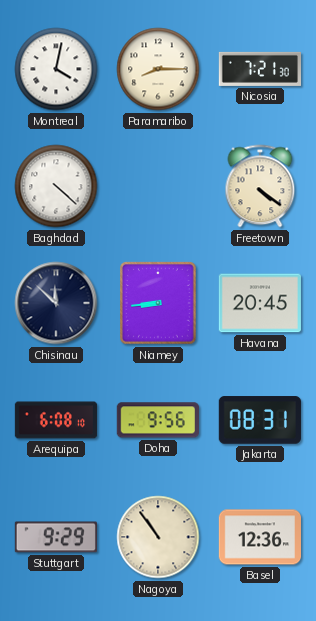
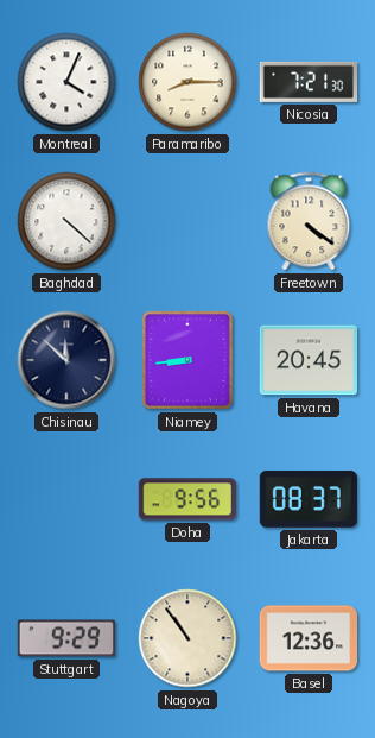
Montreal: 4:02 -> 4:04
Arequipa: 6:08 -> none
Jakarta: 08:31 -> 08:37
